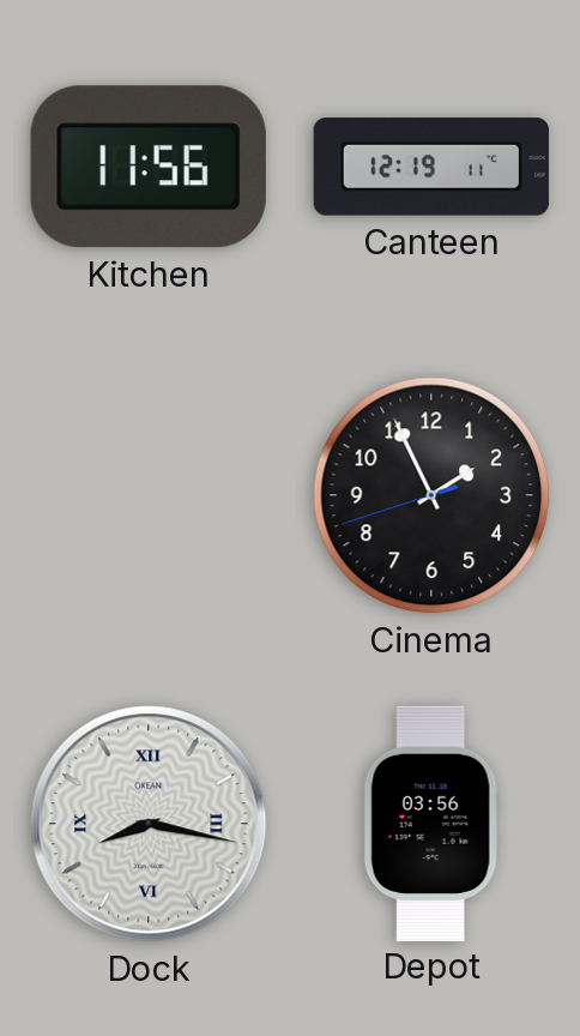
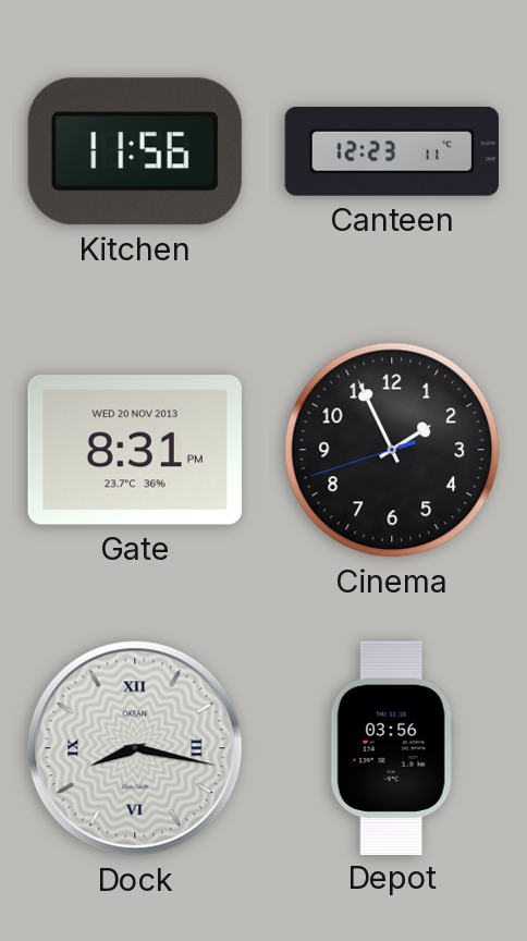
Canteen: 12:19 -> 12:23
Gate: none -> 8:31
